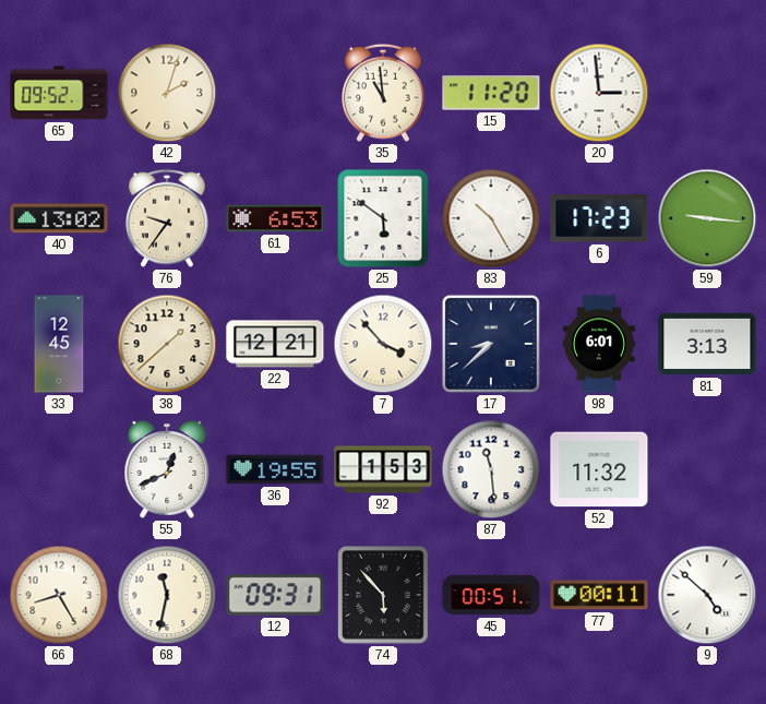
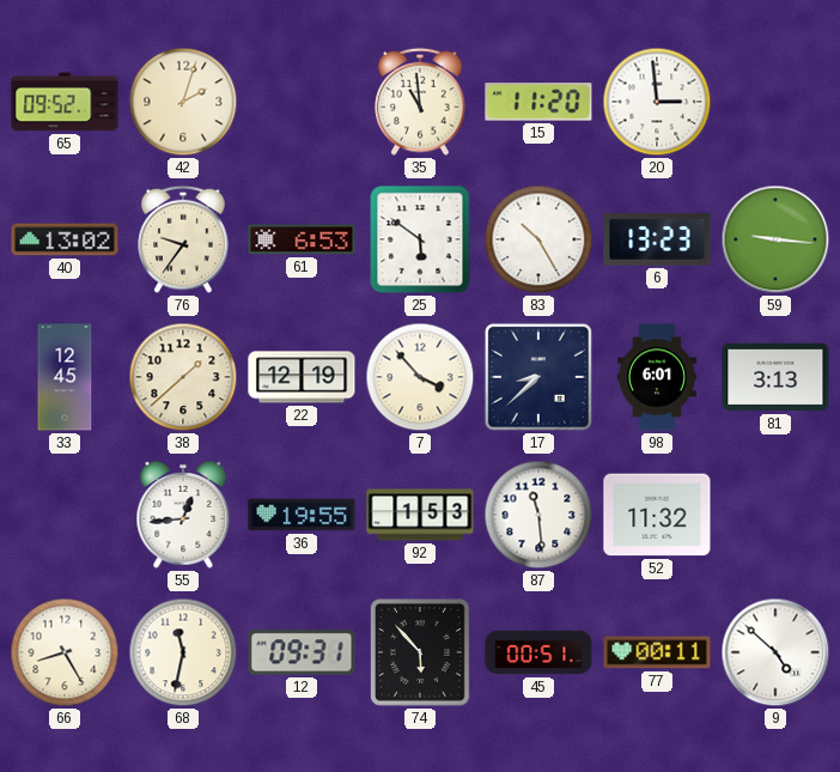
6: 17:23 -> 13:23
22: 12:21 -> 12:19
55: 12:41 -> 12:44
